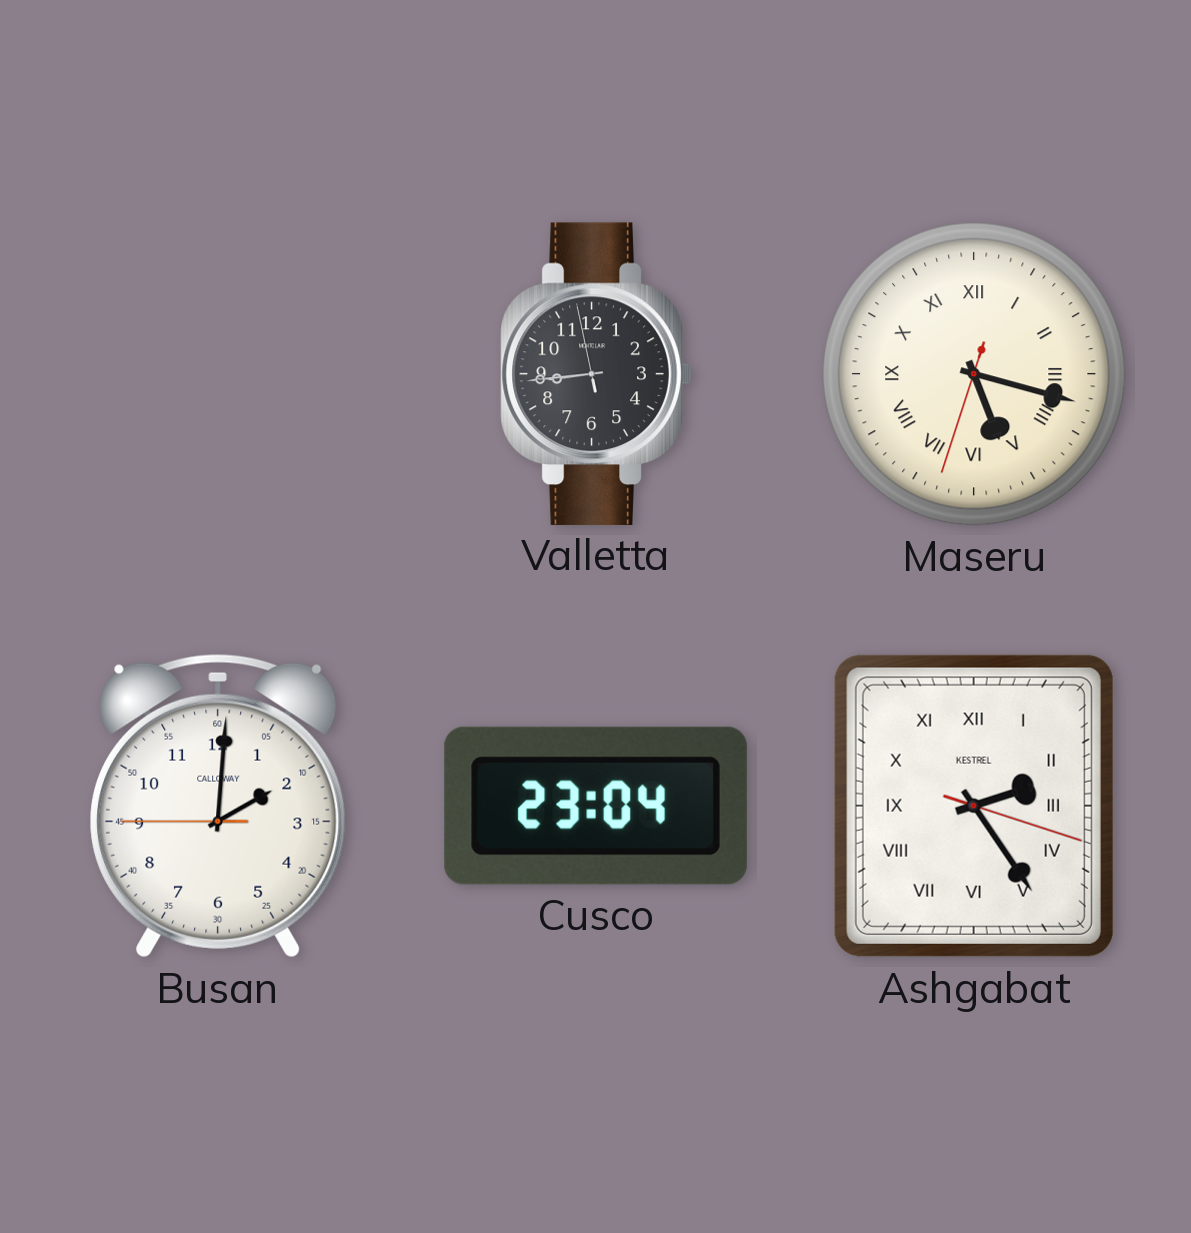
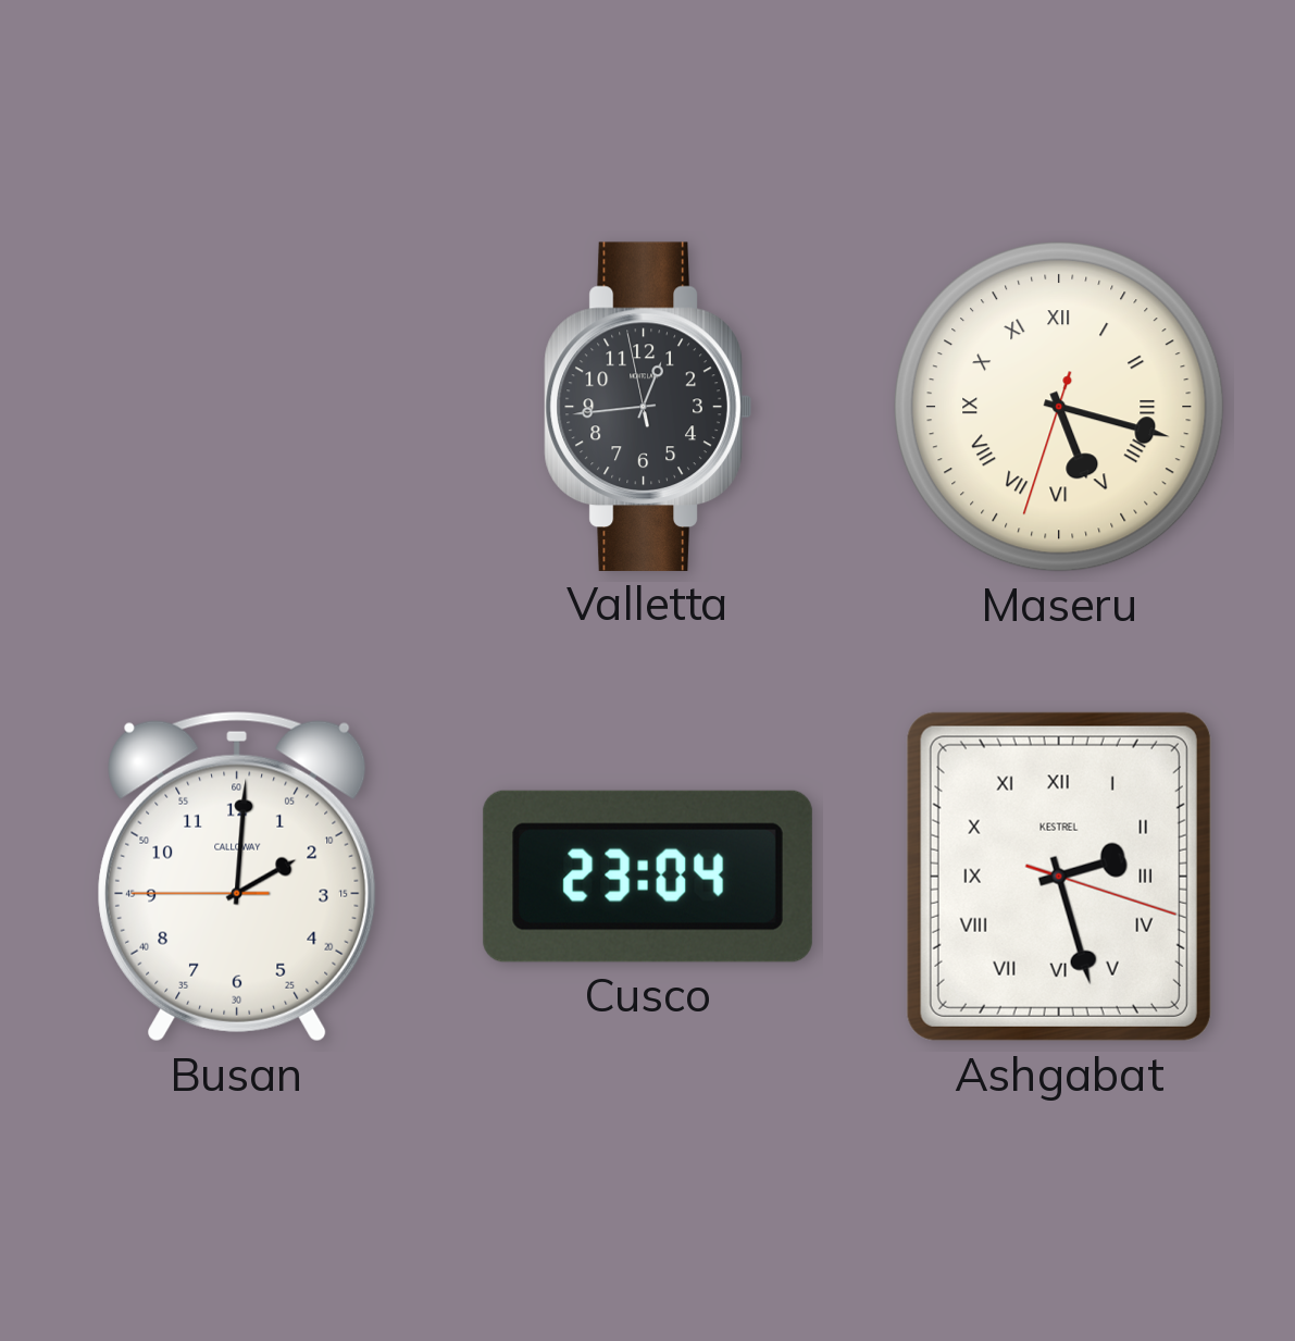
Valletta: 8:43 -> 12:43
Ashgabat: 2:24 -> 2:27
